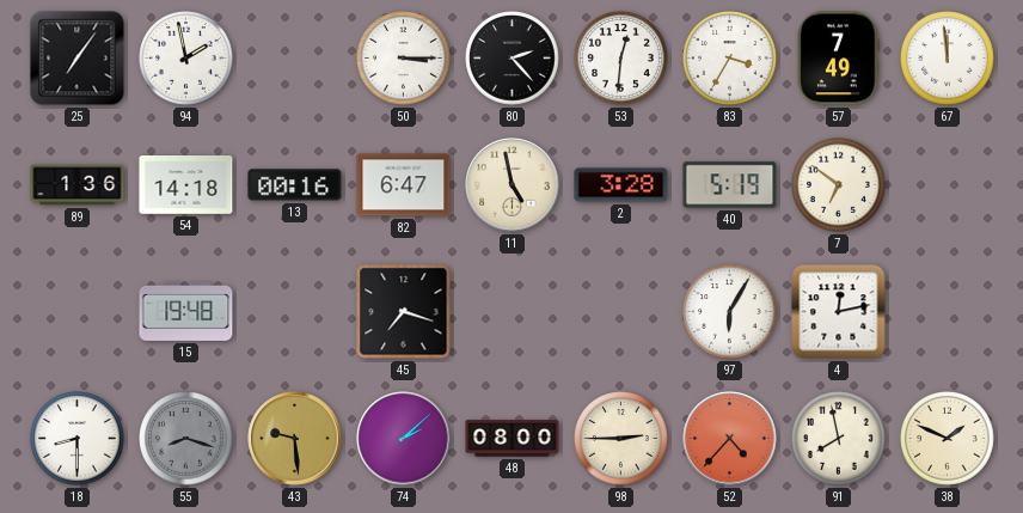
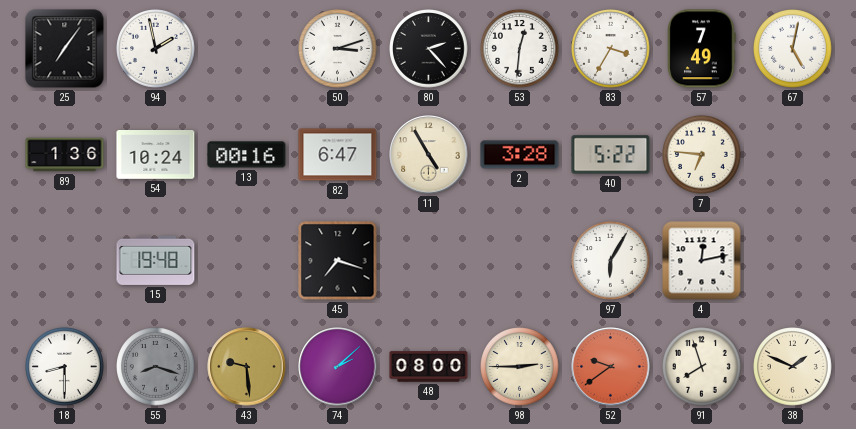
50: 3:15 -> 3:12
67: 11:59 -> 5:02
54: 14:18 -> 10:24
11: 4:58 -> 4:55
40: 5:19 -> 5:22
7: 6:51 -> 6:46
52: 4:37 -> 9:39
91: 7:58 -> 7:57
